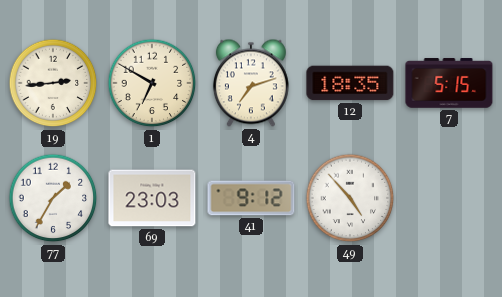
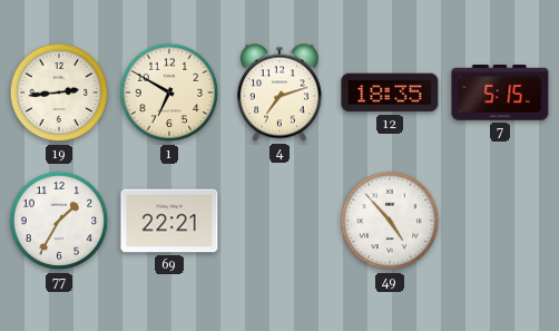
69: 23:03 -> 22:21
41: 9:12 -> none
